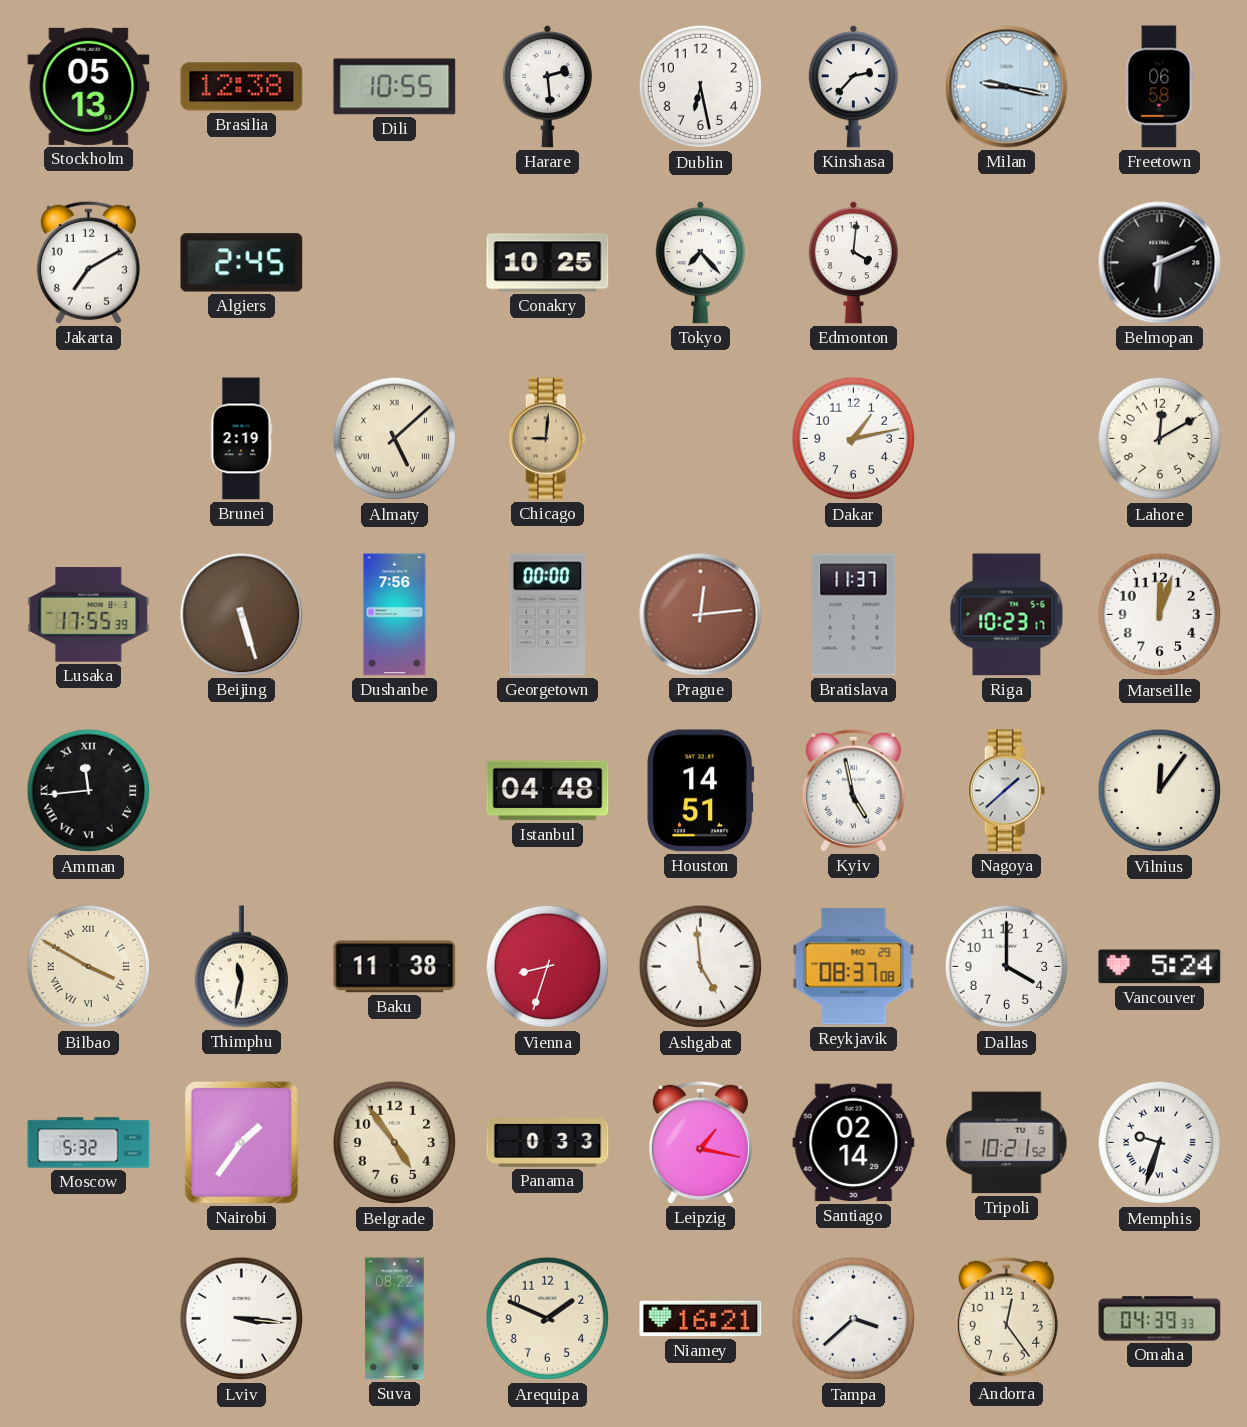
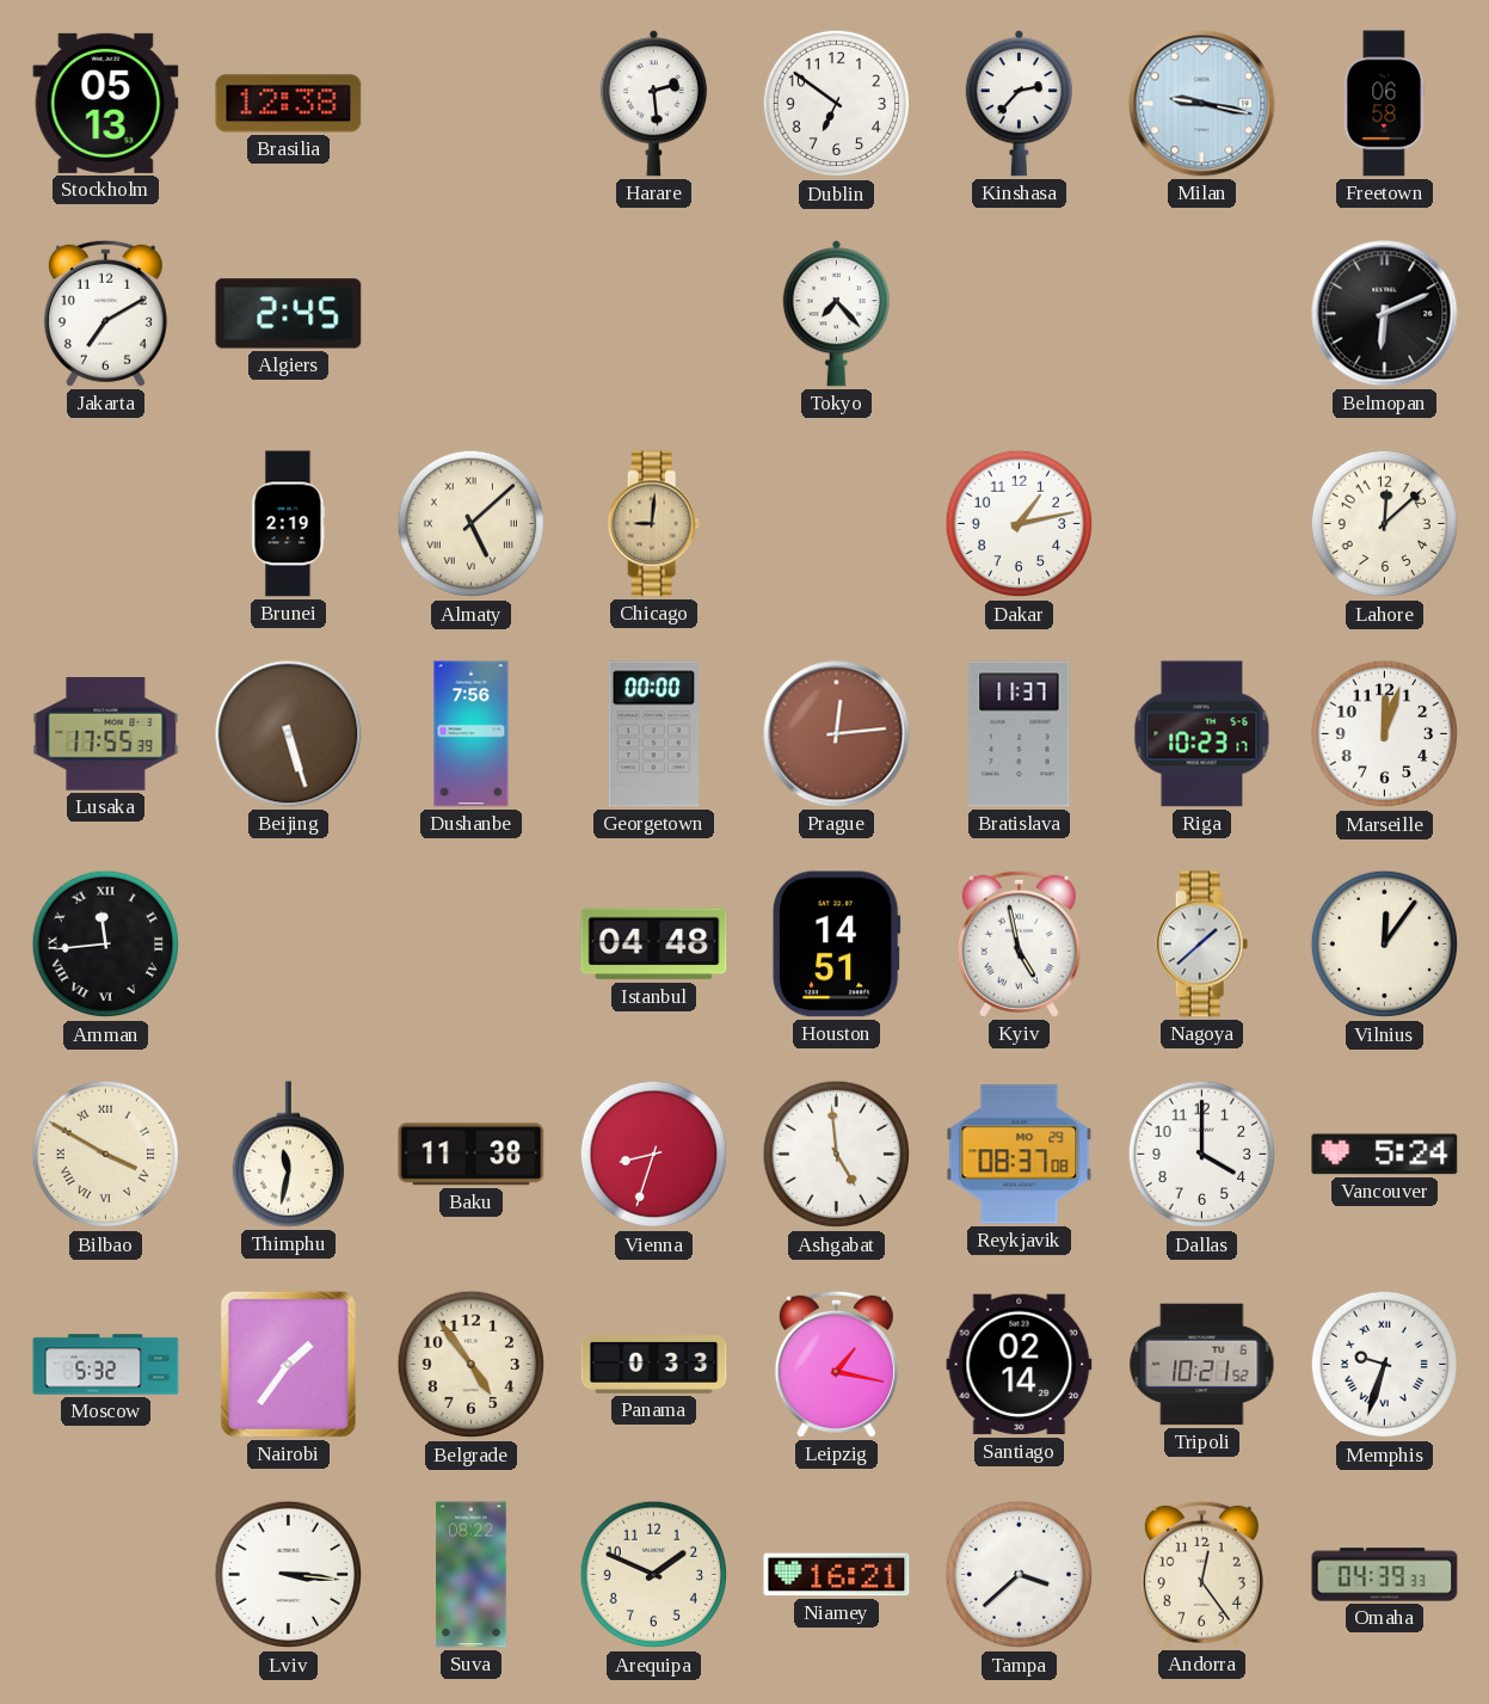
Dili: 10:55 -> none
Dublin: 6:28 -> 6:51
Conakry: 10:25 -> none
Edmonton: 4:01 -> none
Lahore: 12:10 -> 12:08
